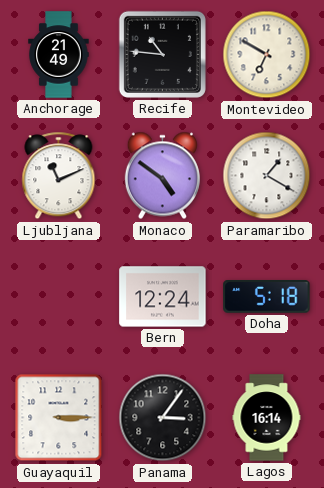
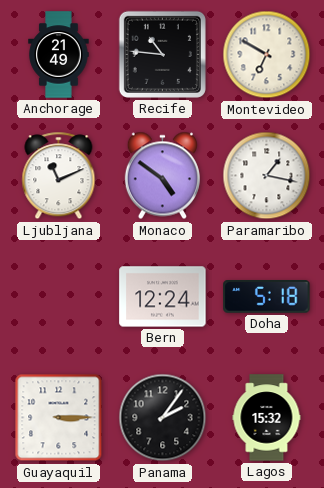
Paramaribo: 1:20 -> 1:17
Panama: 3:06 -> 2:06
Lagos: 16:14 -> 15:32
